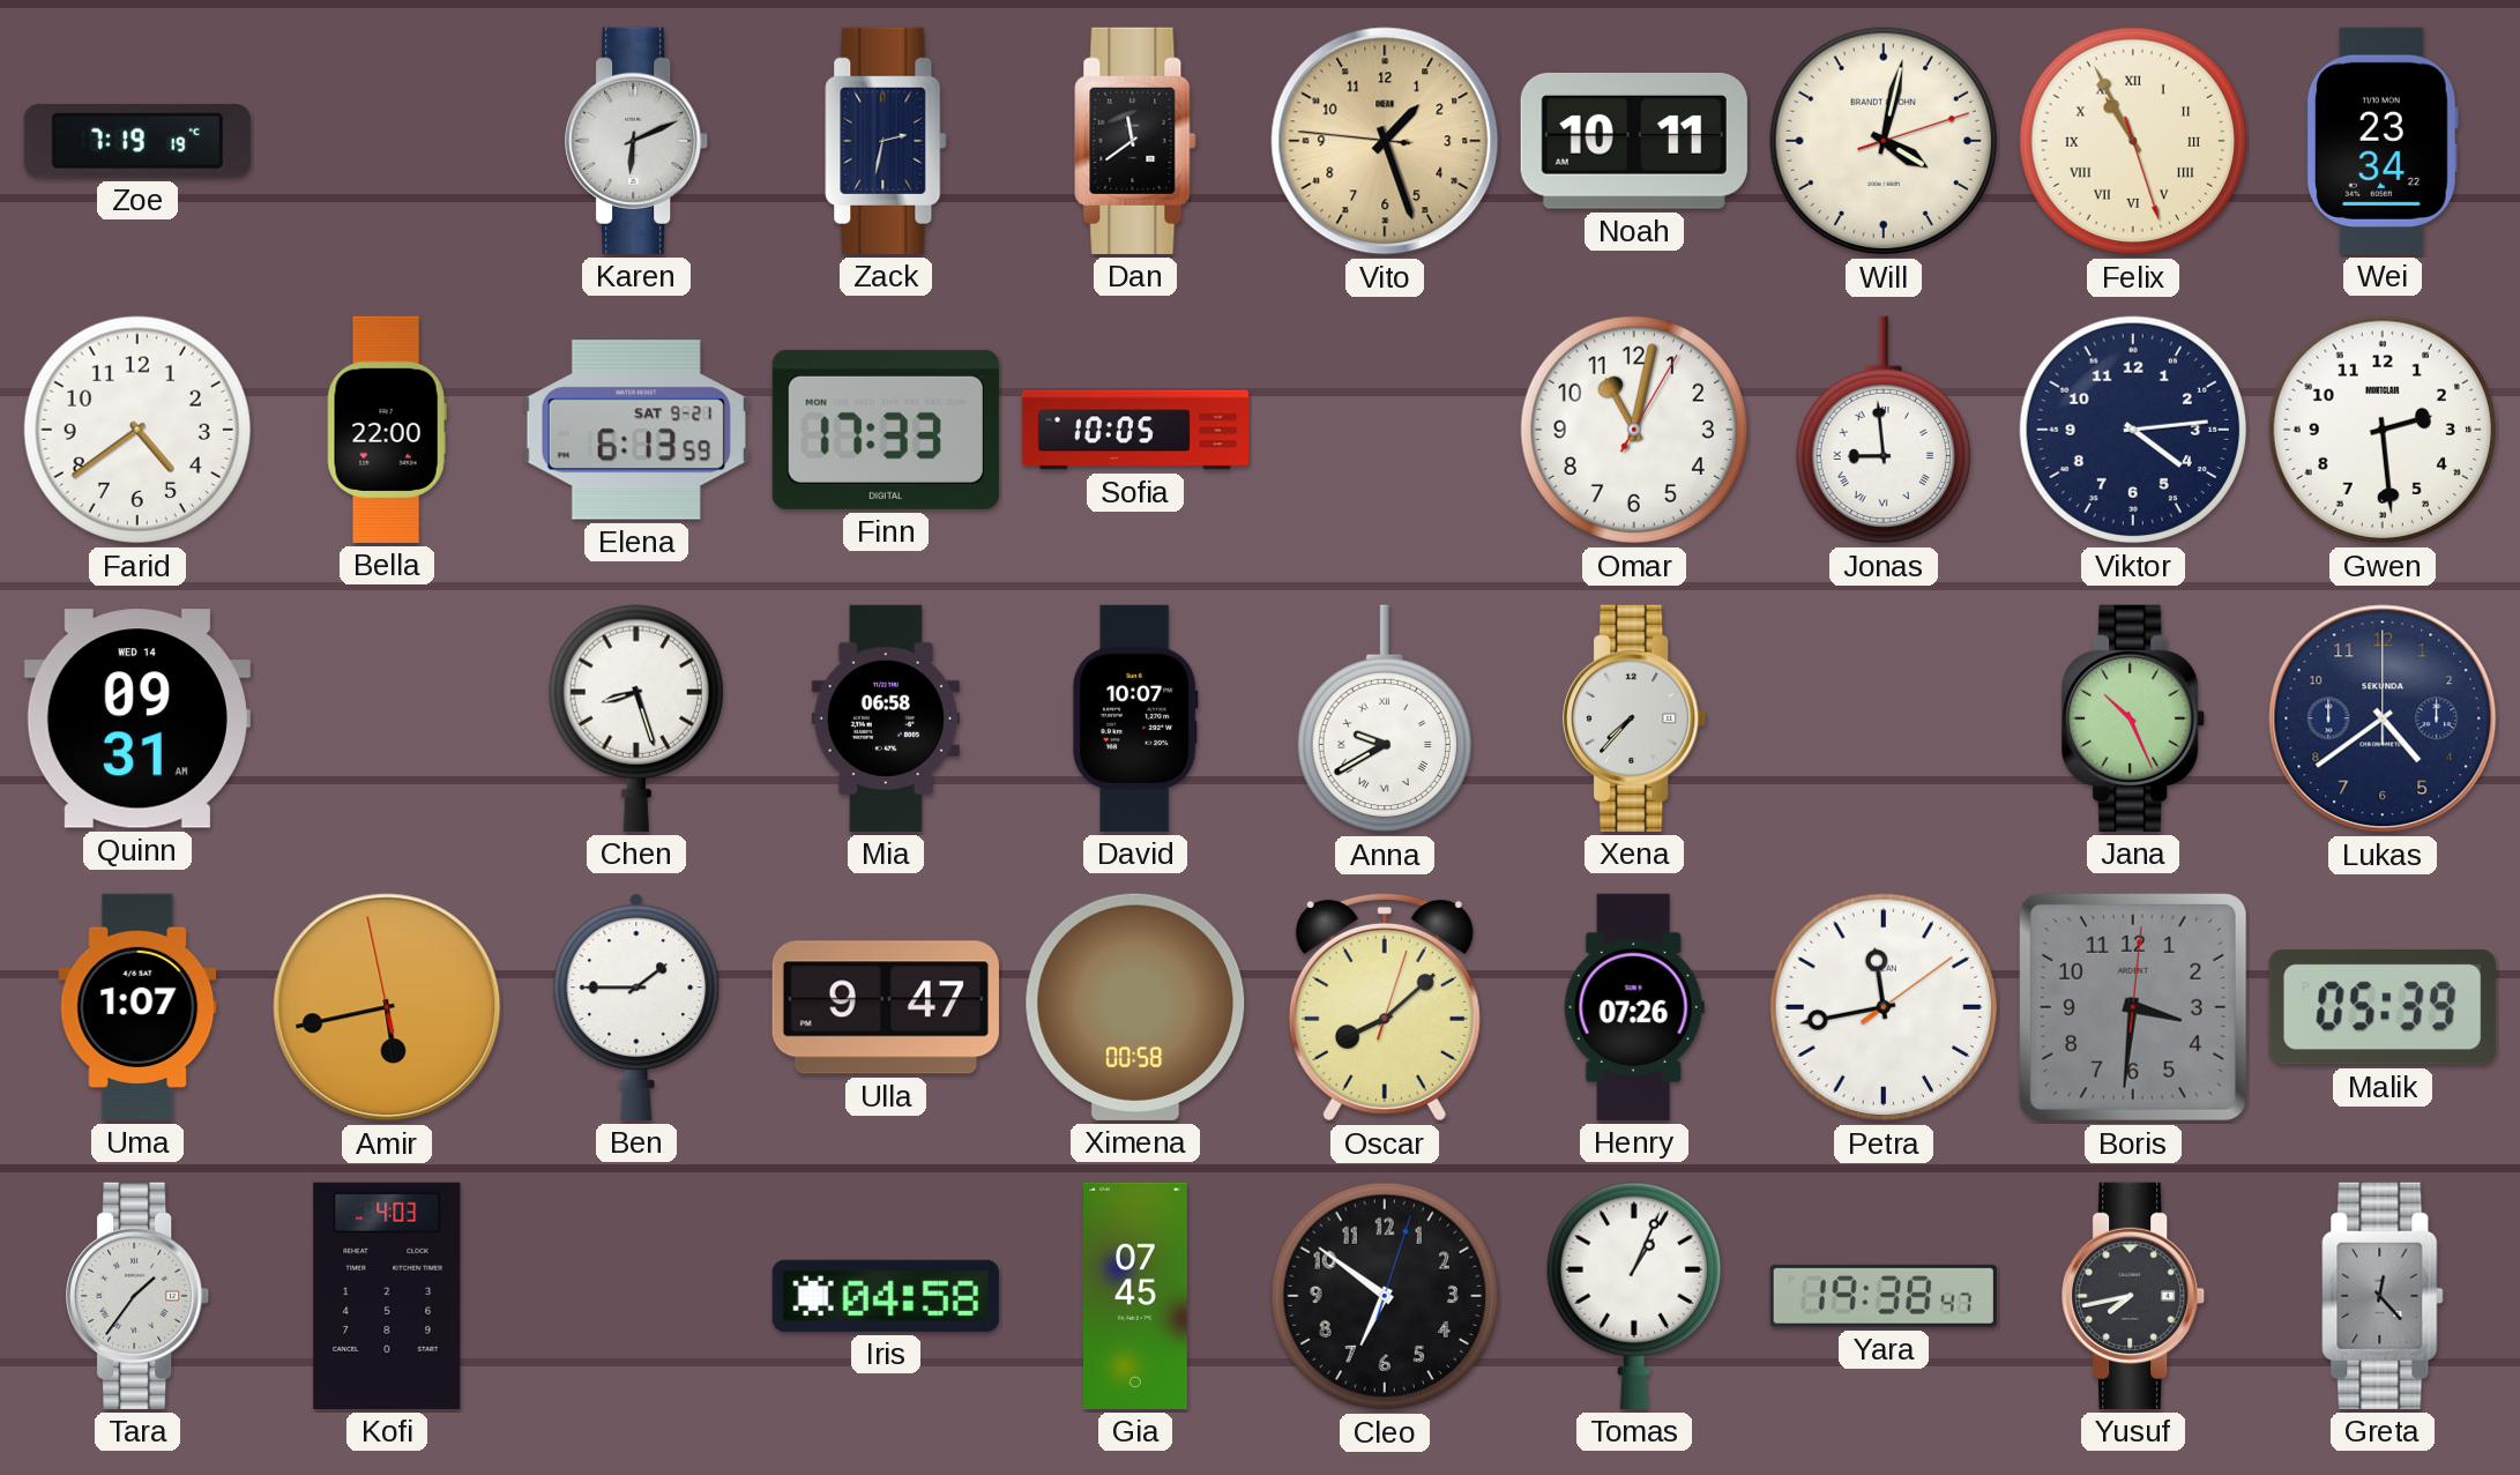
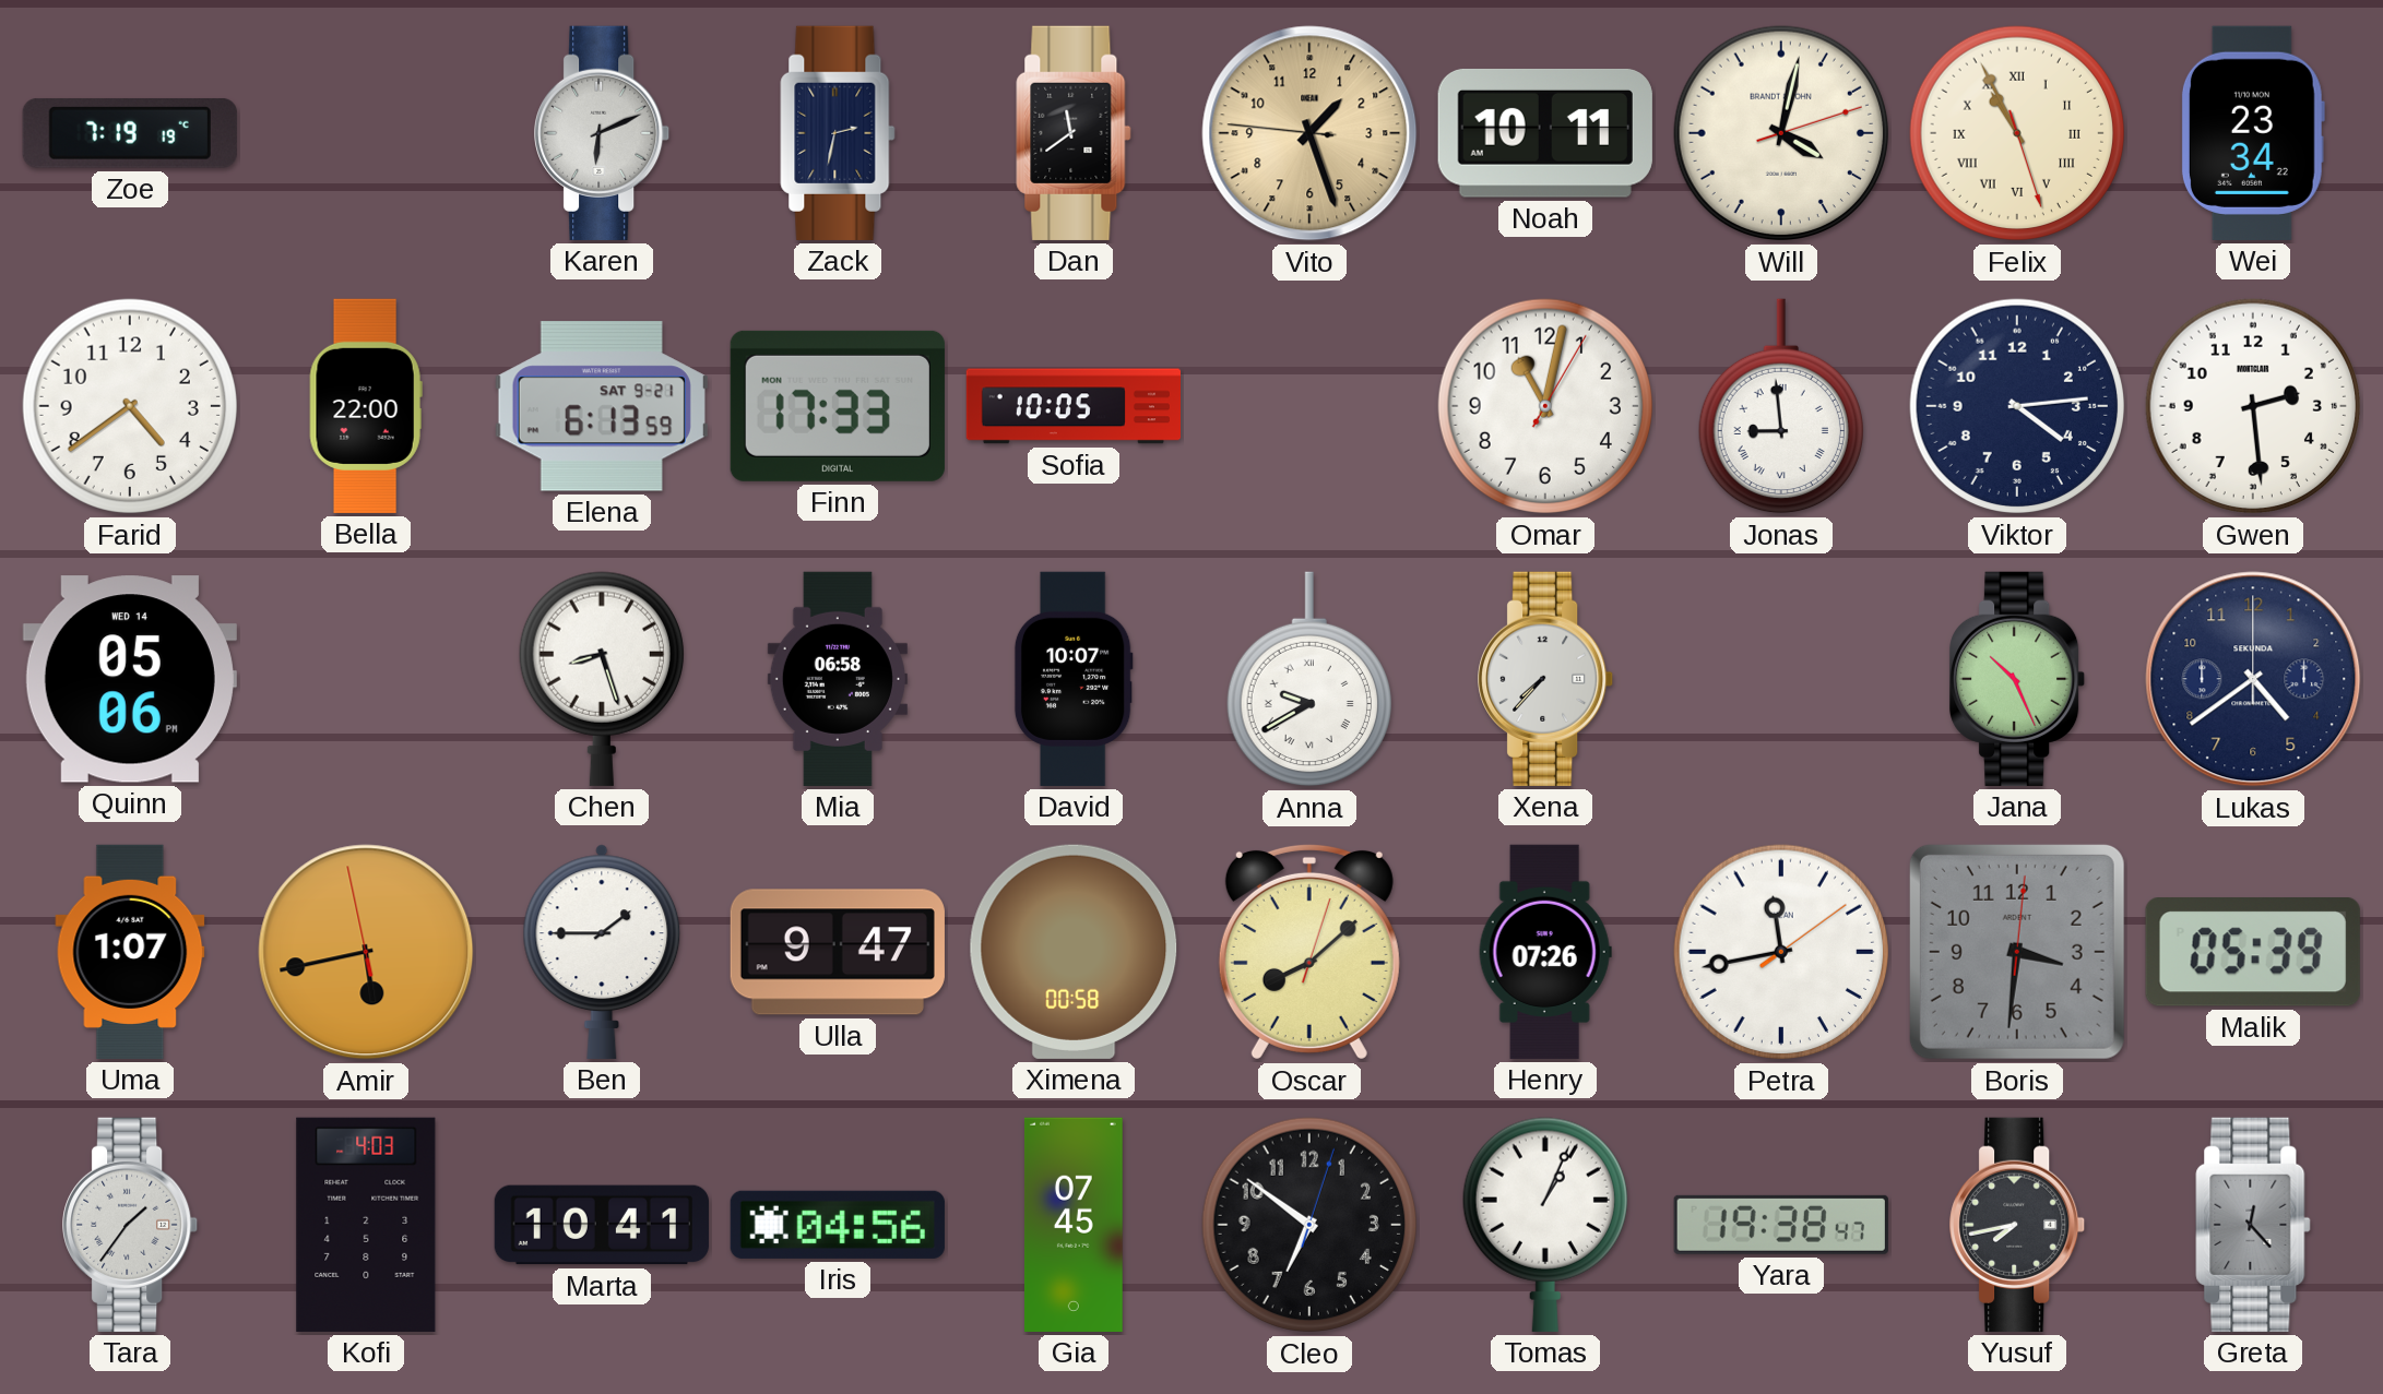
Quinn: 09:31 -> 05:06
Marta: none -> 10:41
Iris: 04:58 -> 04:56
